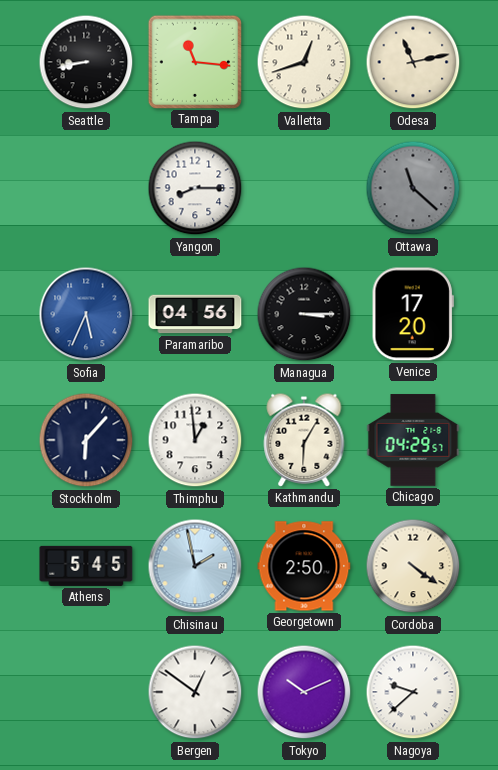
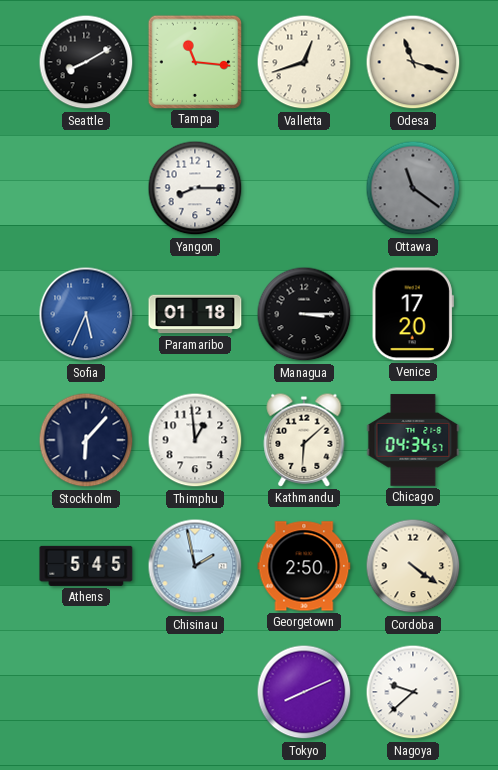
Seattle: 8:43 -> 8:10
Odesa: 11:13 -> 11:18
Ottawa: 11:22 -> 11:21
Paramaribo: 04:56 -> 01:18
Kathmandu: 6:05 -> 6:08
Chicago: 04:29 -> 04:34
Bergen: 12:51 -> none
Tokyo: 10:11 -> 8:11
